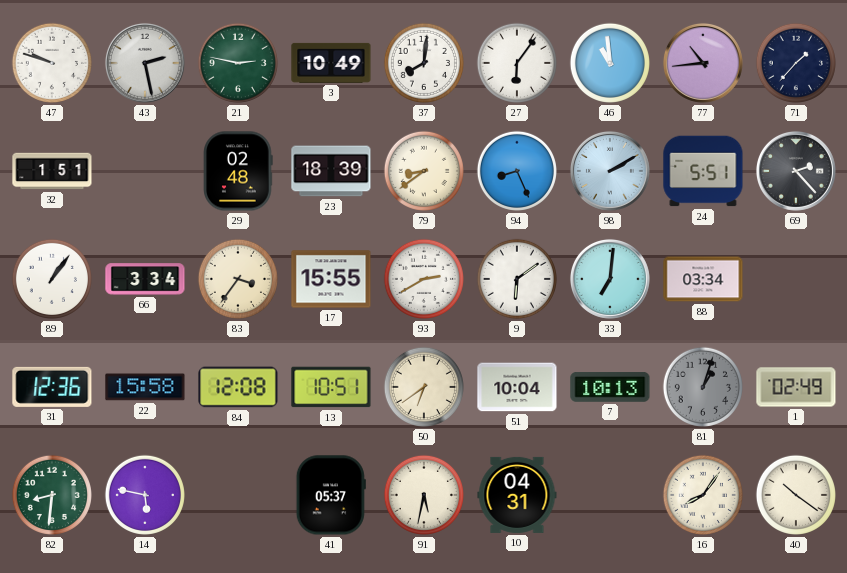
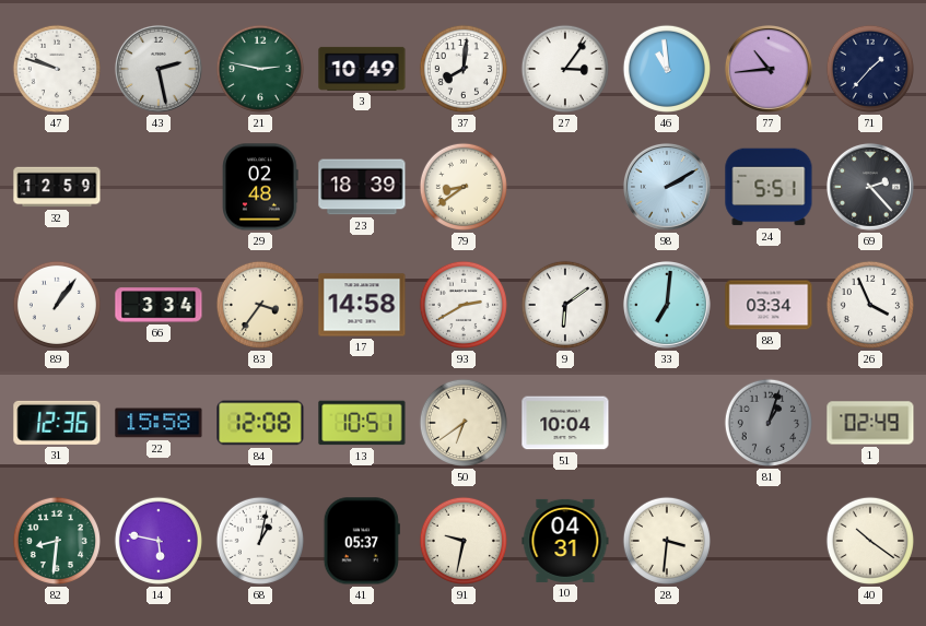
27: 6:06 -> 3:06
32: 1:51 -> 12:59
94: 8:26 -> none
17: 15:55 -> 14:58
26: none -> 3:56
7: 10:13 -> none
68: none -> 1:02
91: 5:32 -> 9:32
28: none -> 3:31
16: 8:06 -> none
